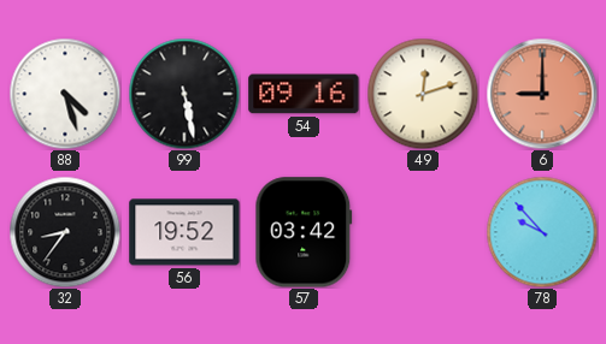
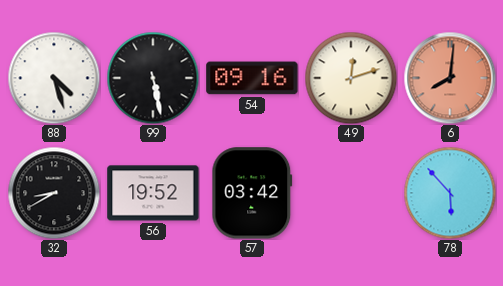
6: 9:00 -> 8:01
32: 8:36 -> 8:40
78: 9:53 -> 5:53
